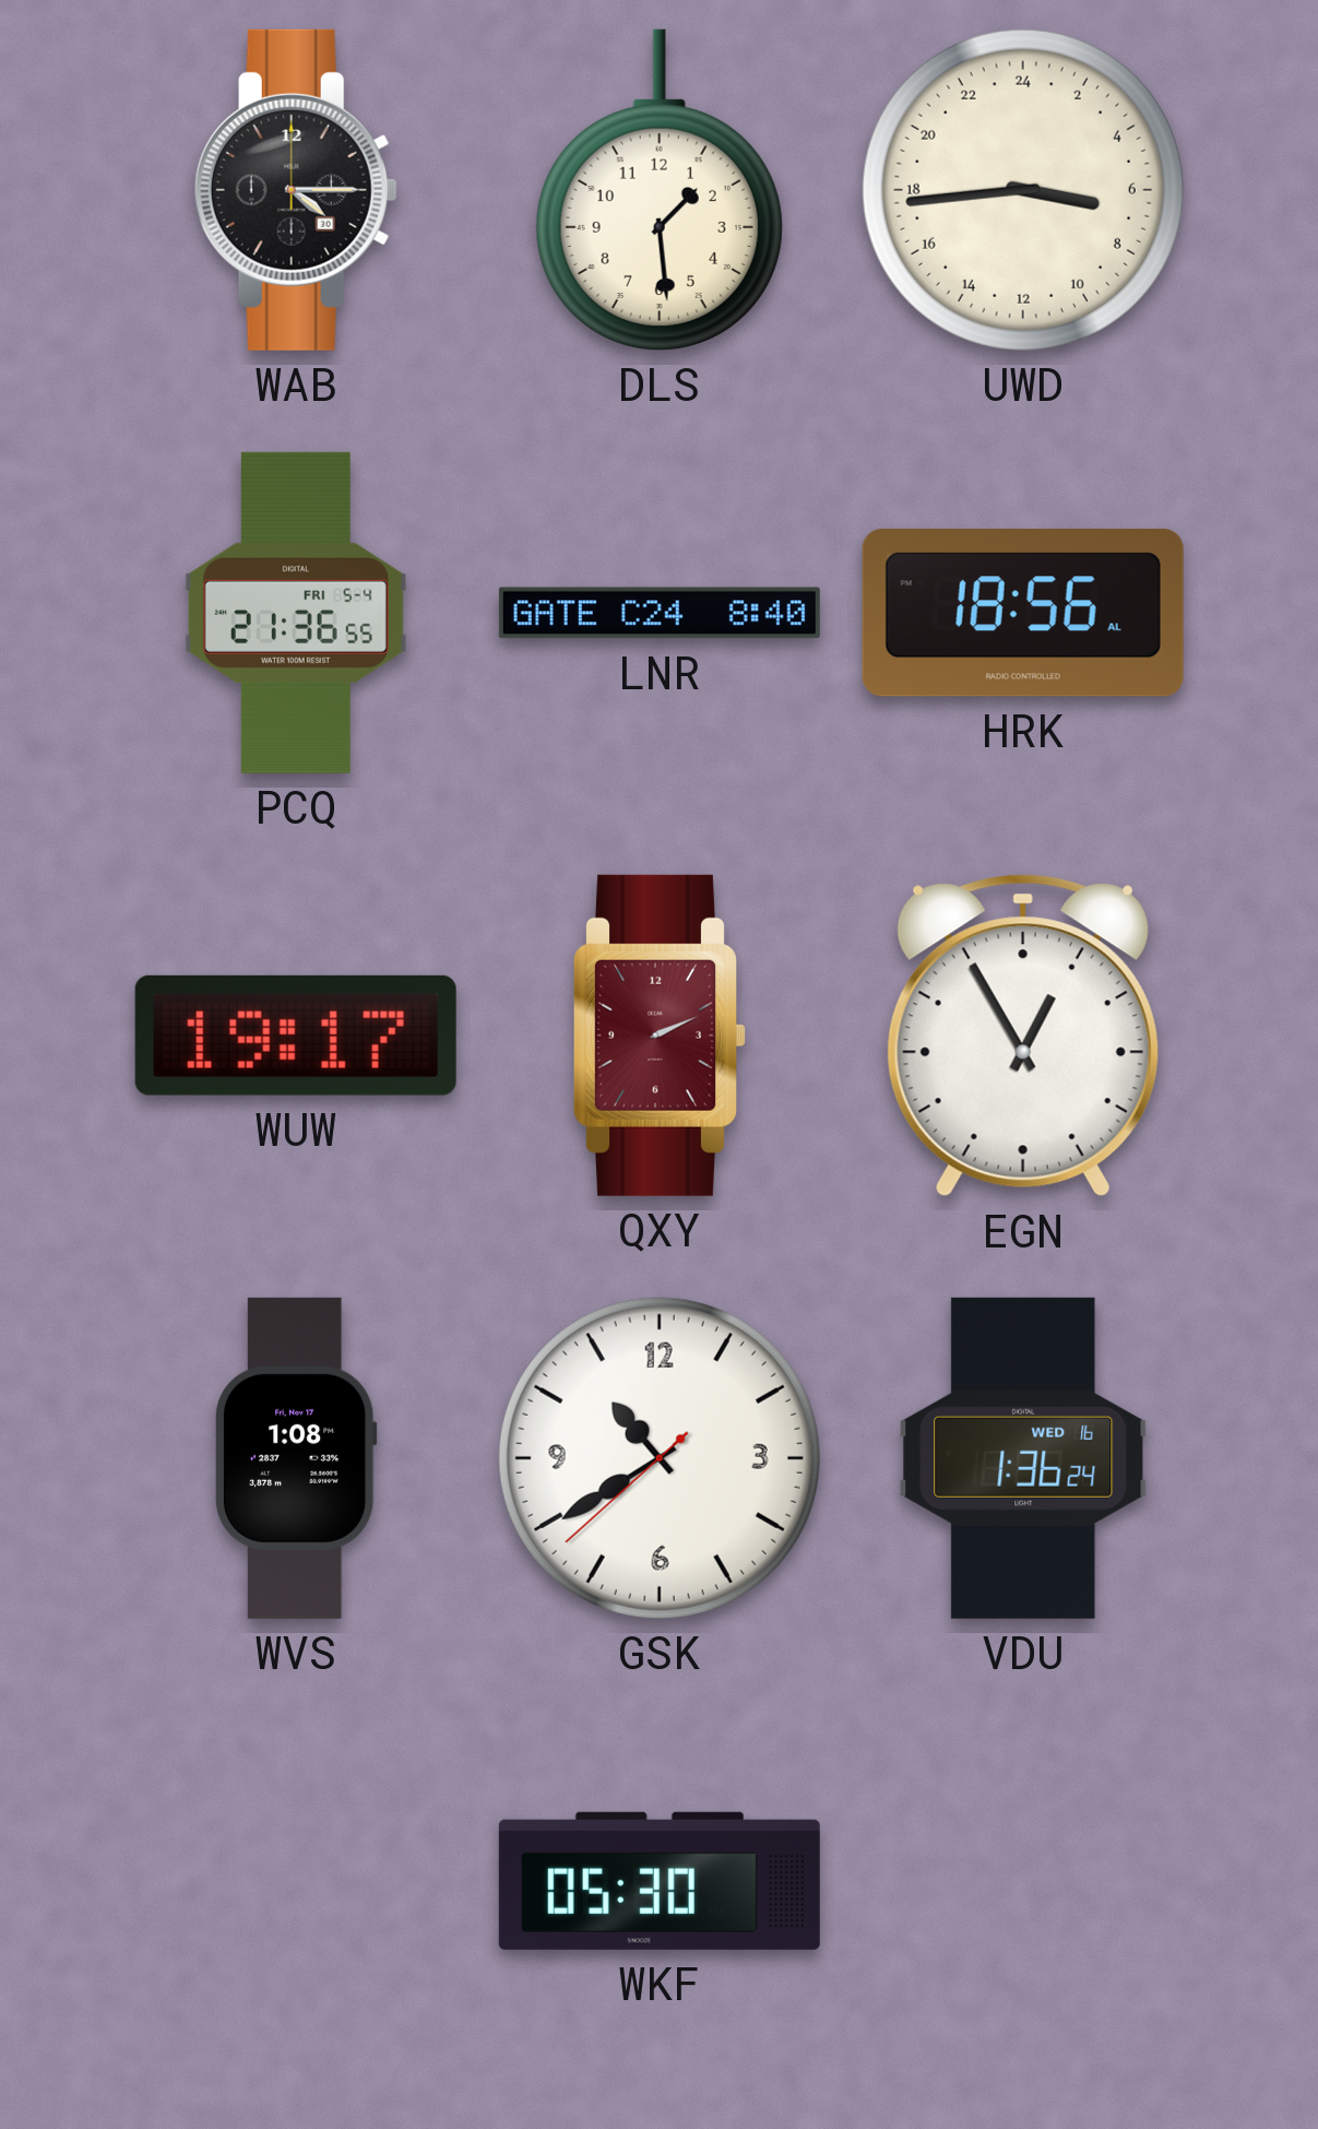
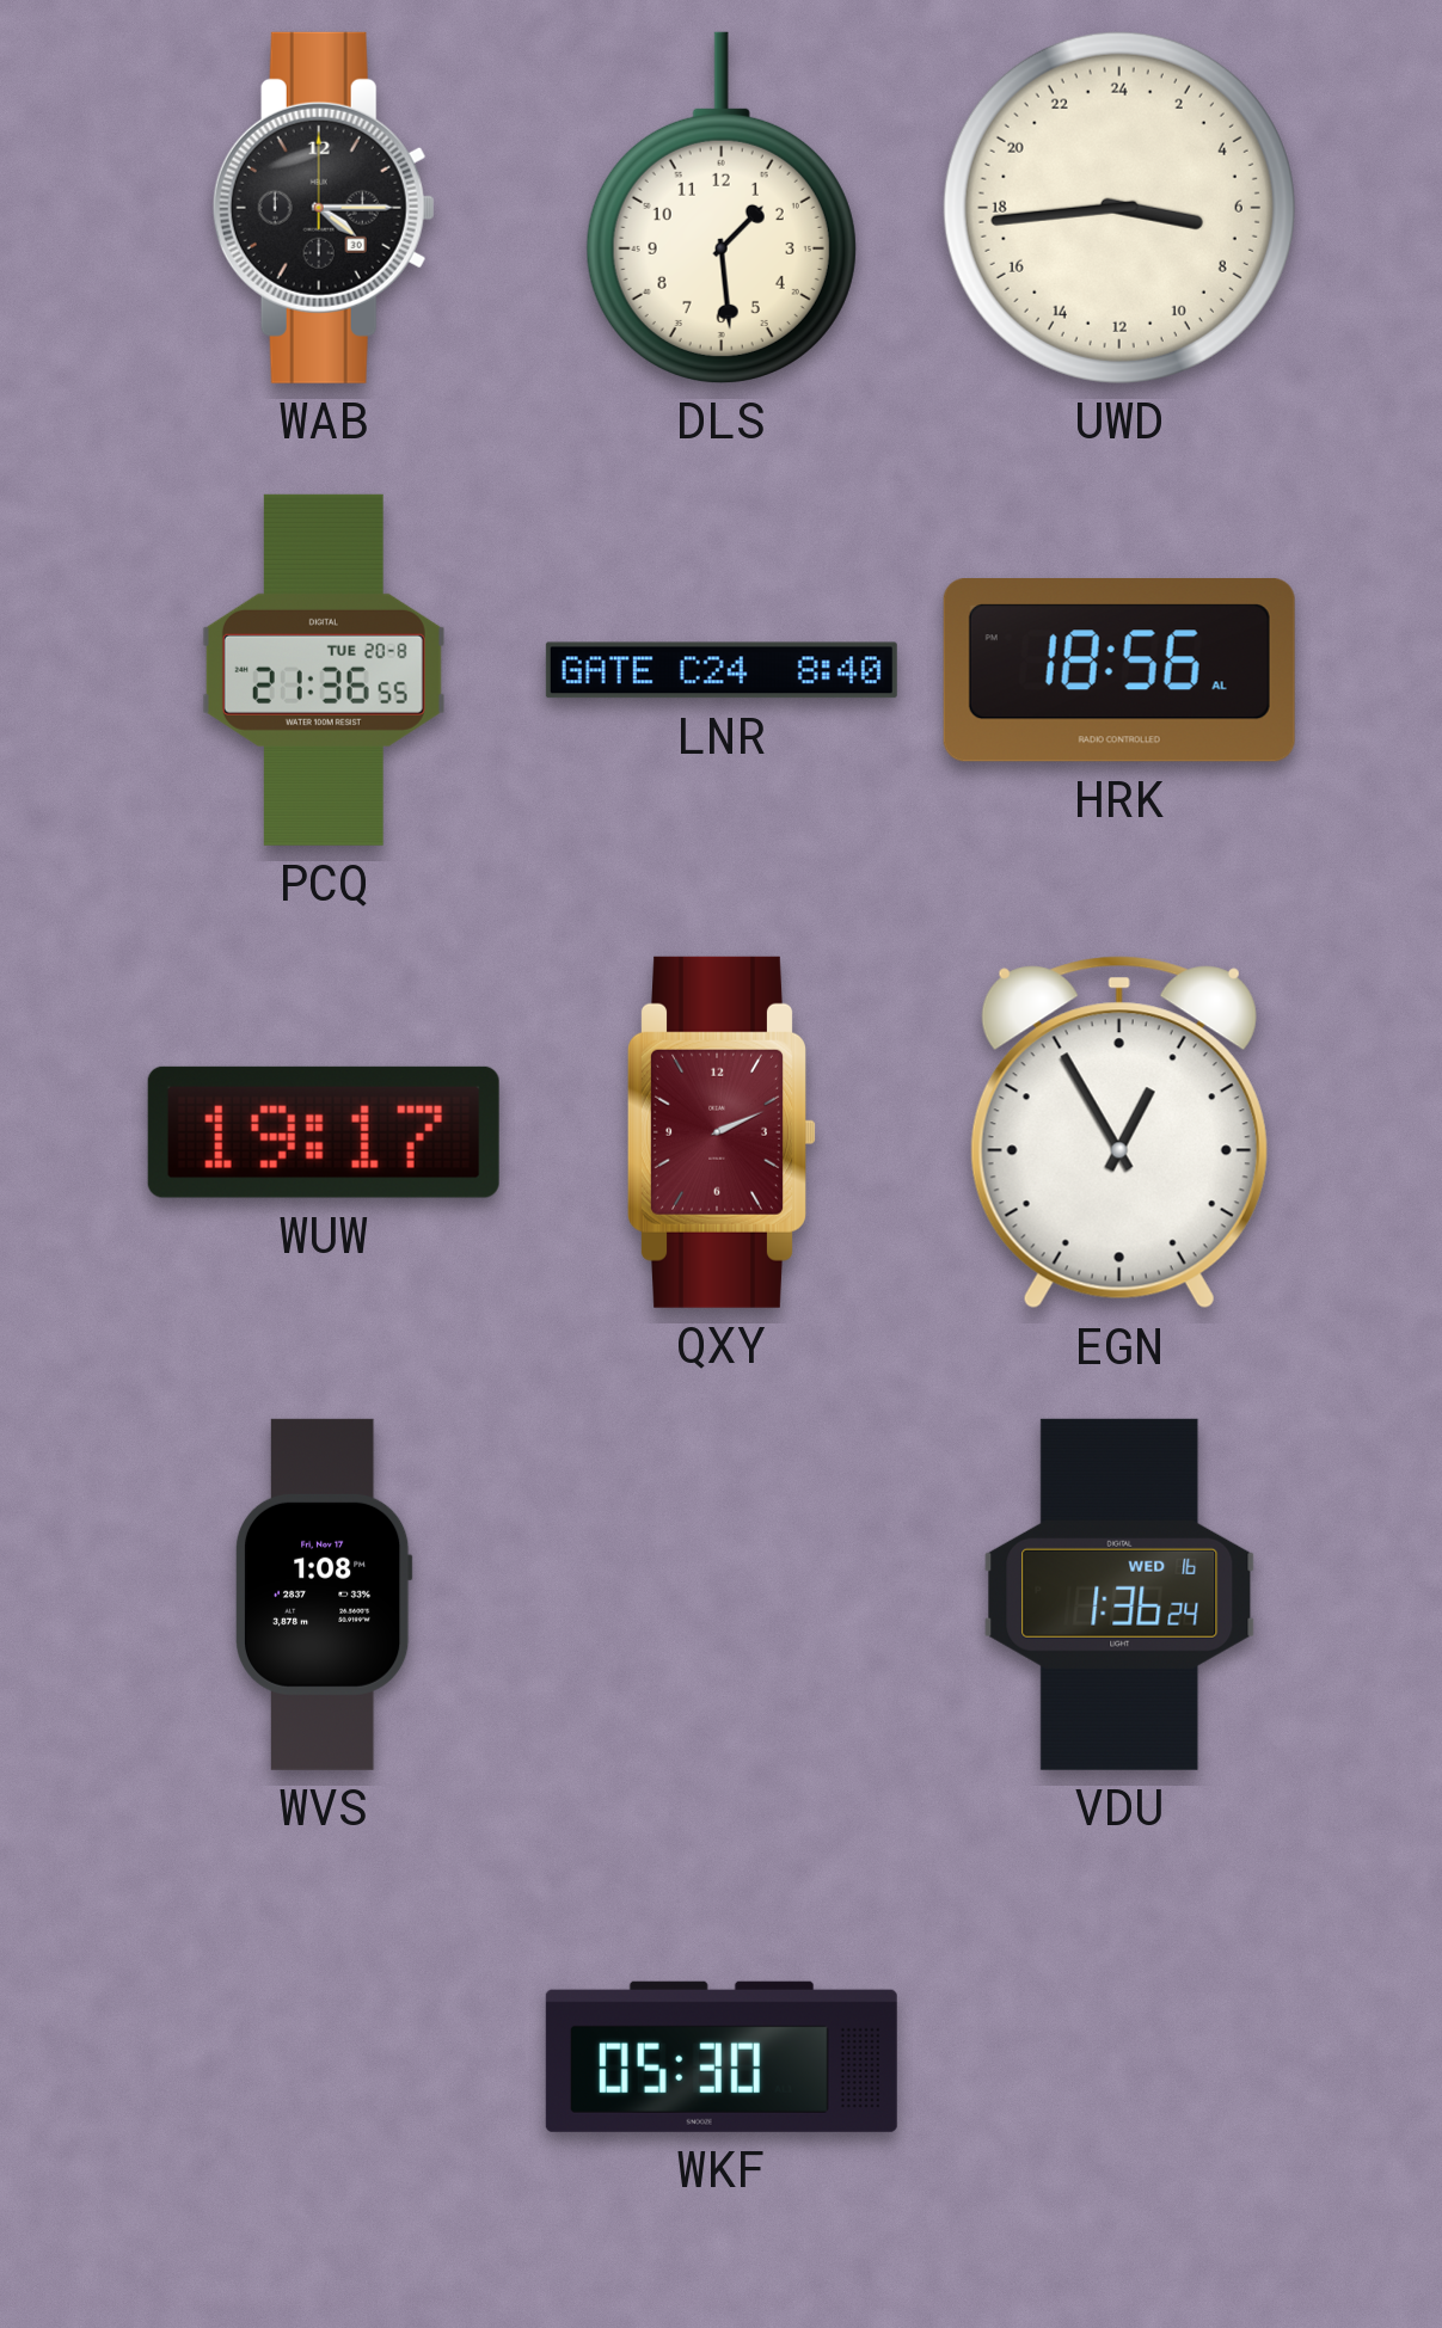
PCQ date: FRI 5-4 -> TUE 20-8
GSK: 10:39 -> none
